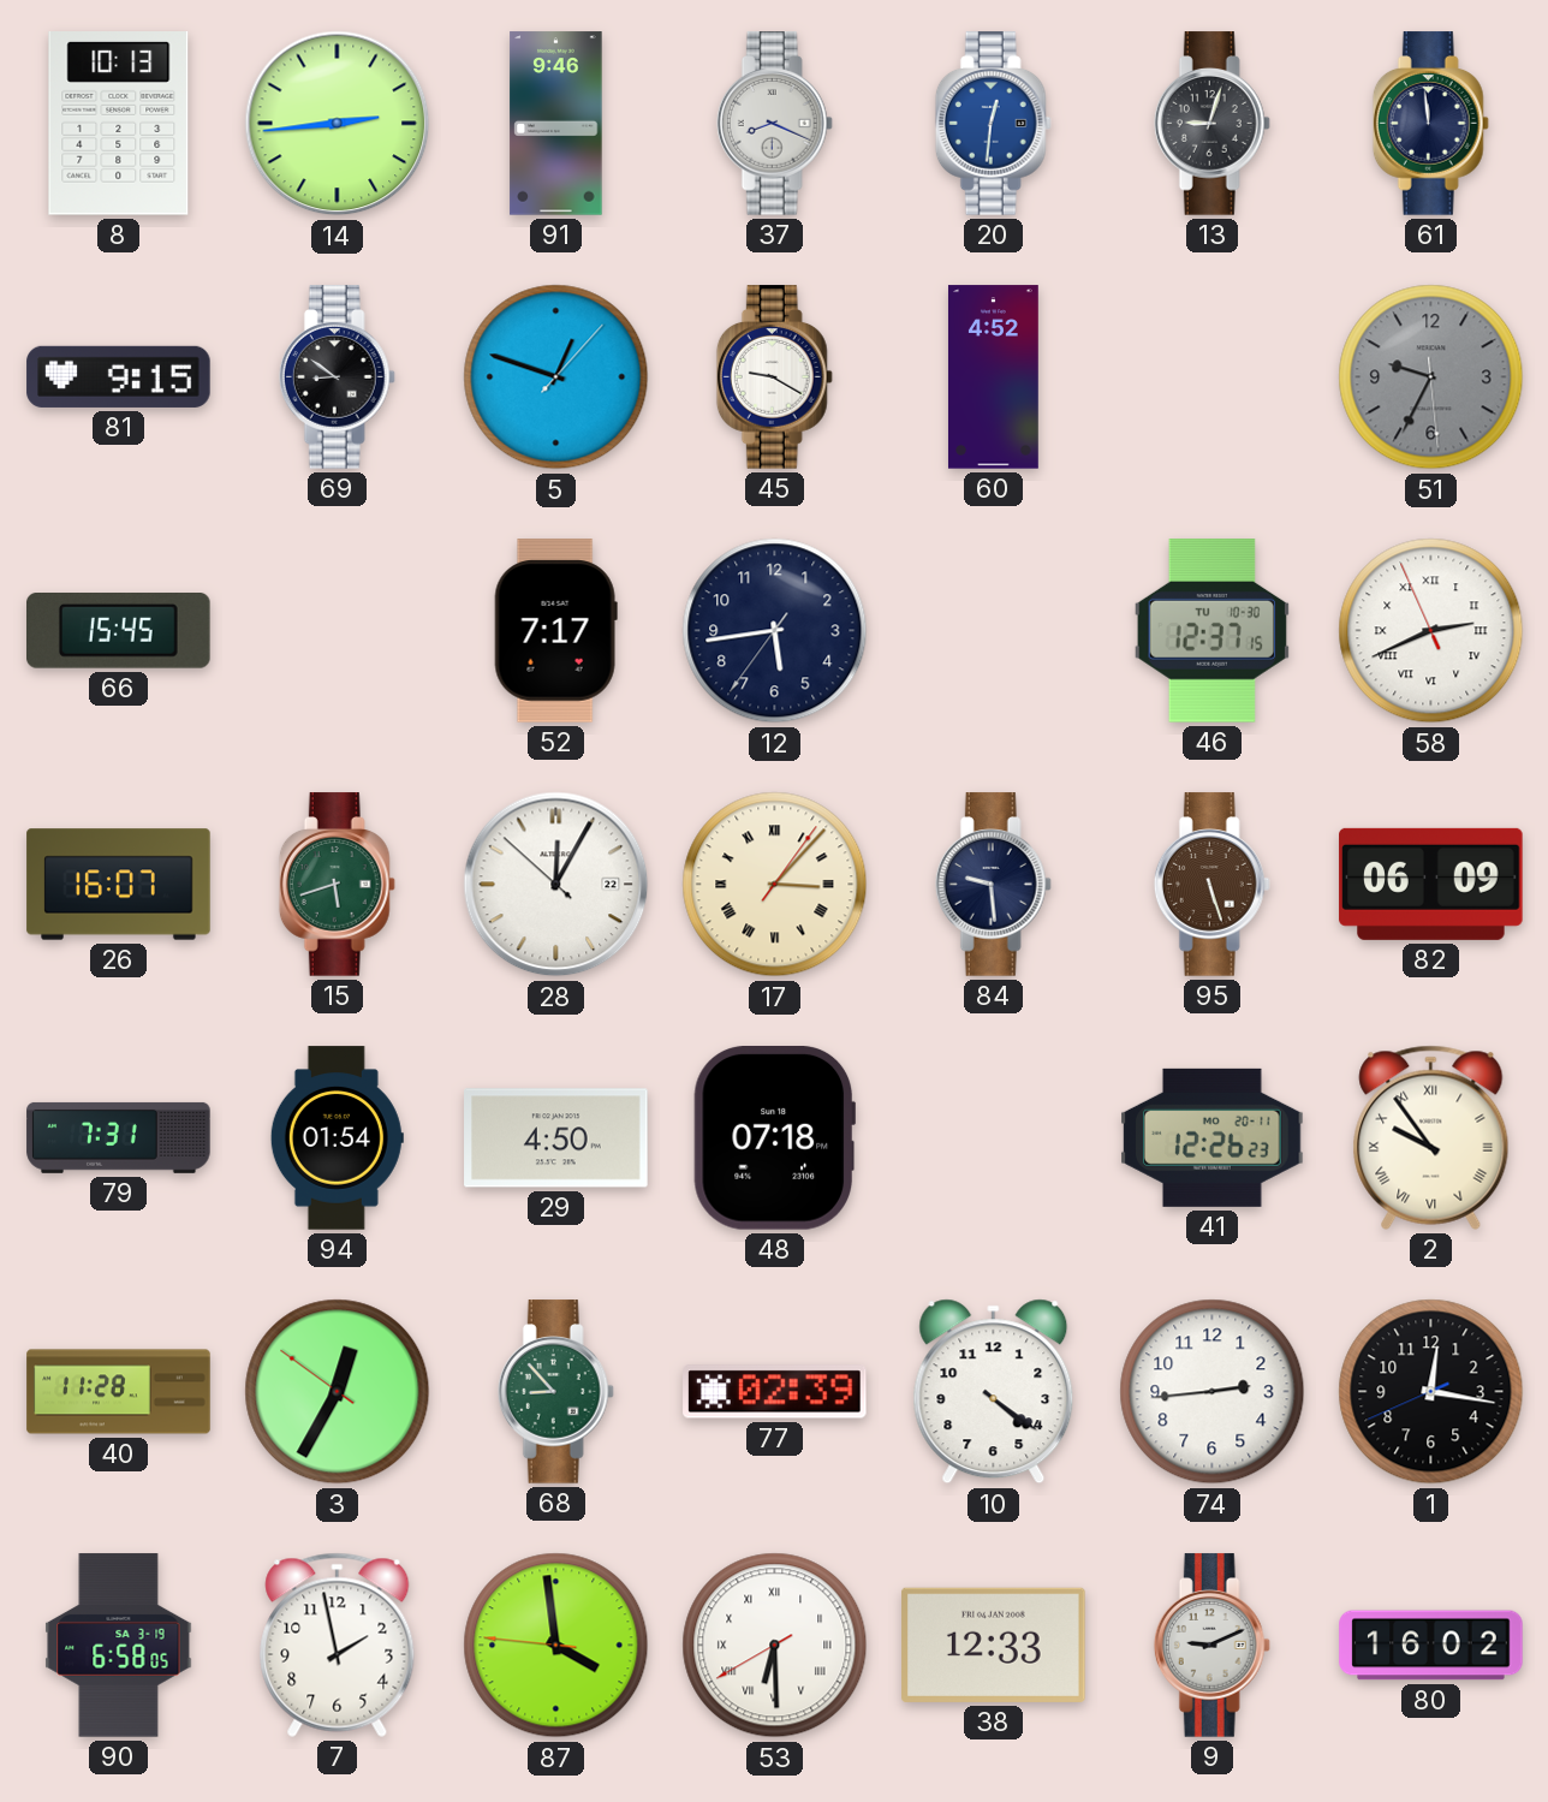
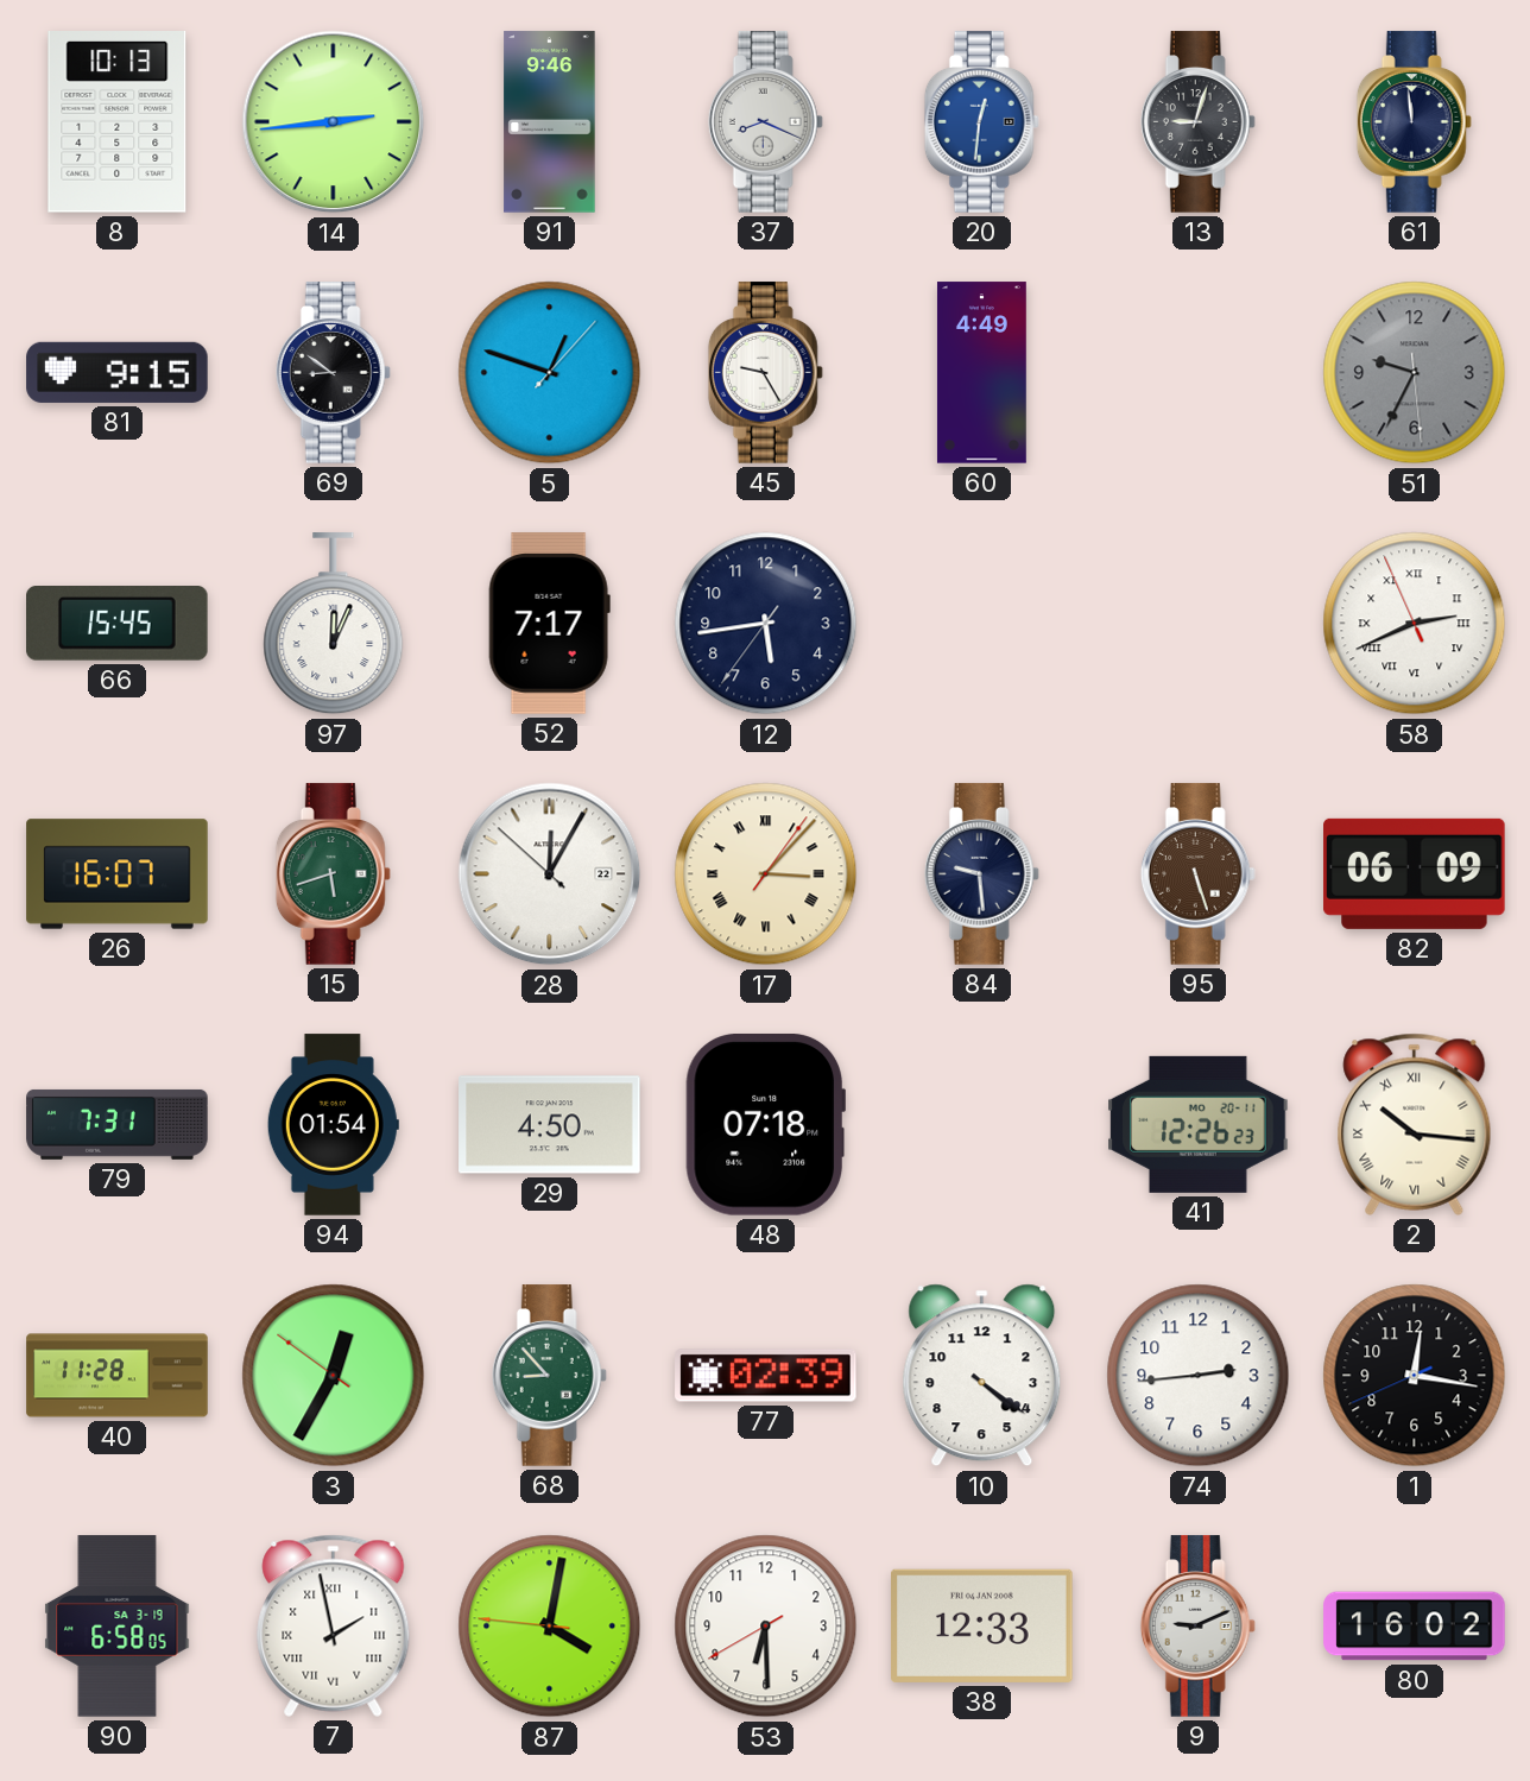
45: 9:20 -> 9:25
60: 4:52 -> 4:49
97: none -> 12:04
46: 12:37 -> none
2: 9:54 -> 10:16
7 numerals: Arabic -> Roman
87: 3:58 -> 4:01
53 numerals: Roman -> Arabic
